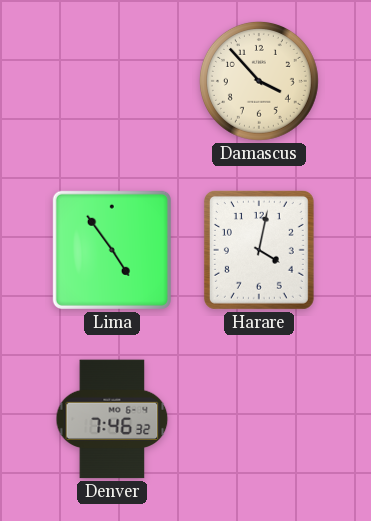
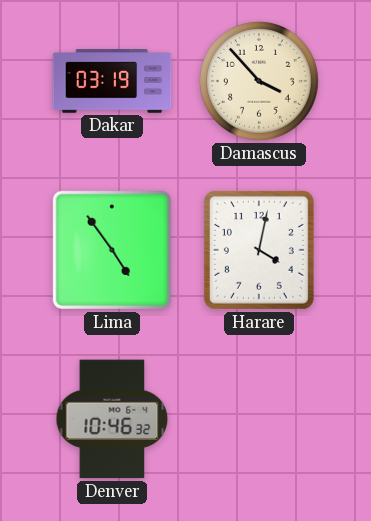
Dakar: none -> 03:19
Denver: 7:46 -> 10:46
